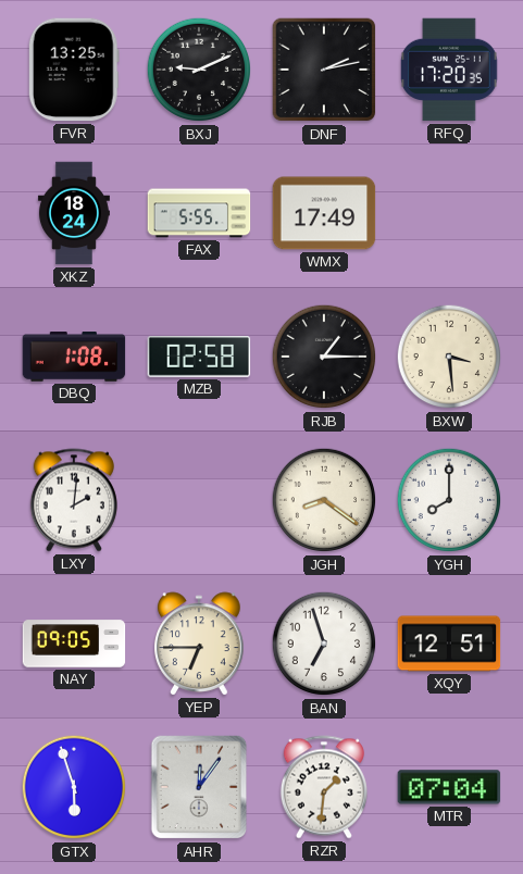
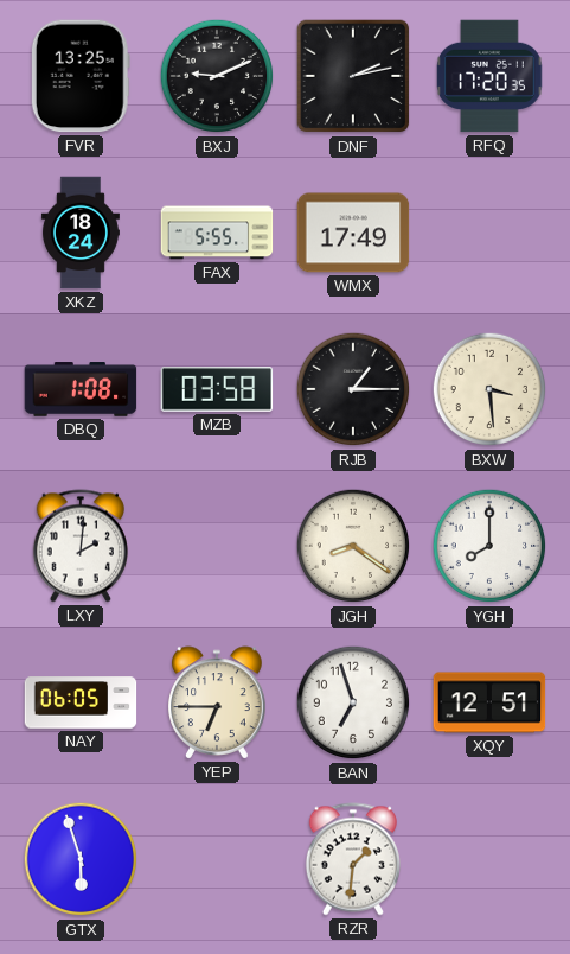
MZB: 02:58 -> 03:58
NAY: 09:05 -> 06:05
AHR: 12:06 -> none
MTR: 07:04 -> none
